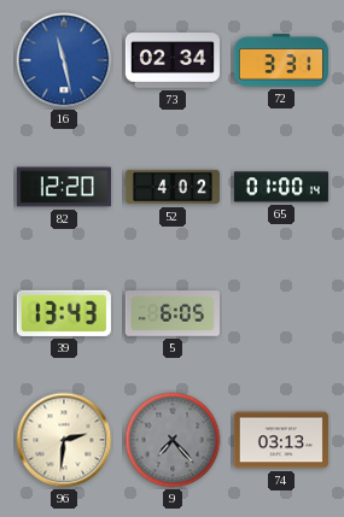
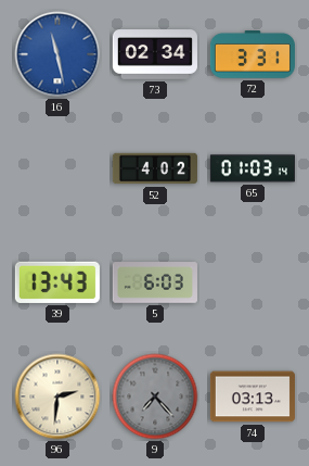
82: 12:20 -> none
65: 01:00 -> 01:03
5: 6:05 -> 6:03
